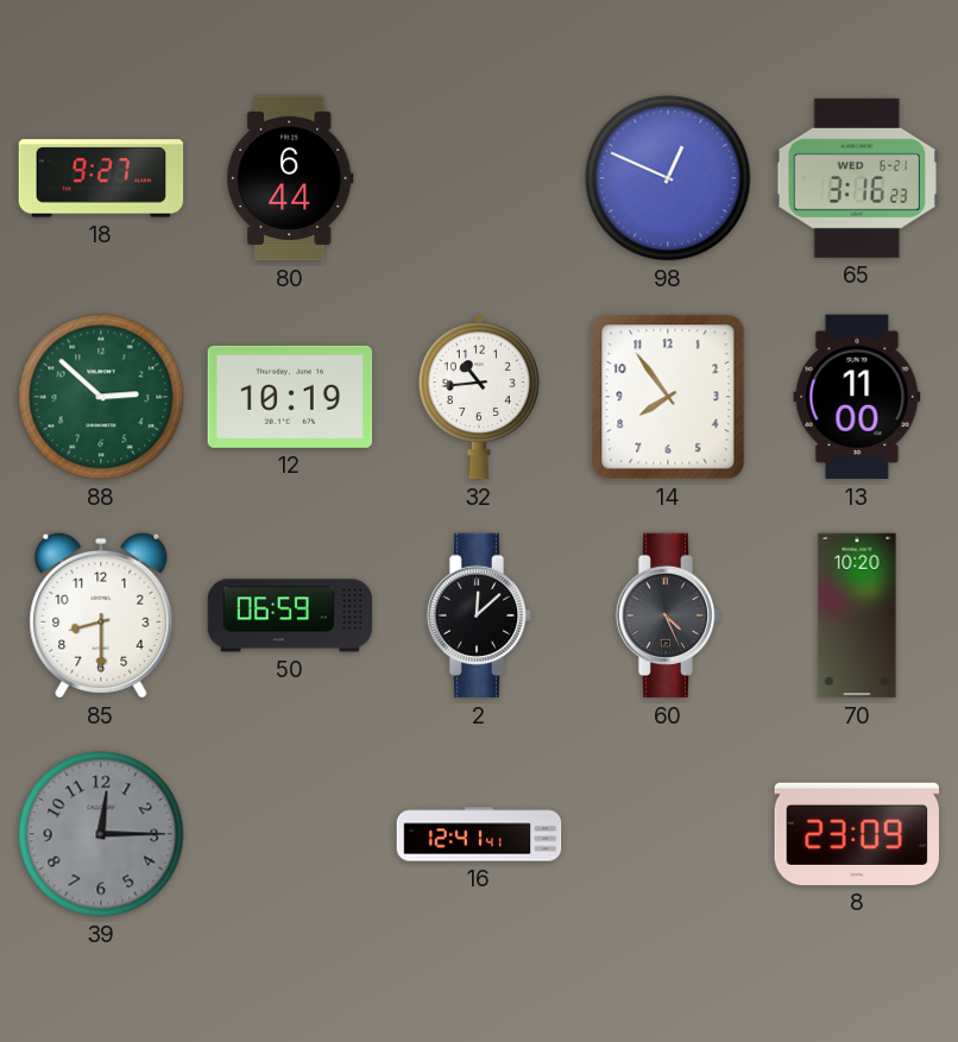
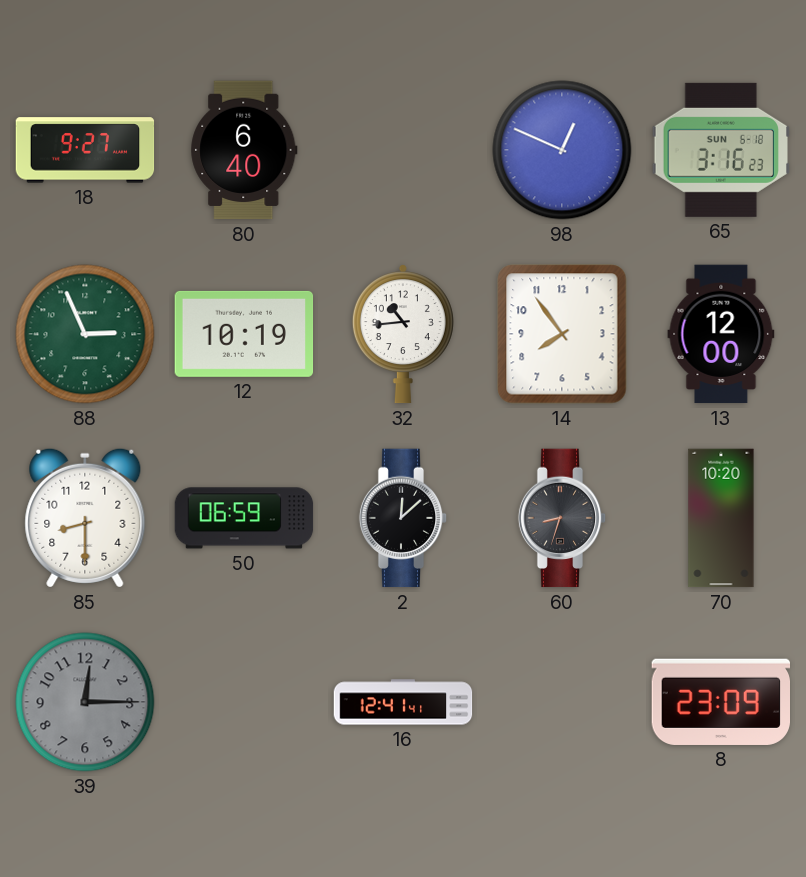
80: 6:44 -> 6:40
65 date: WED 6-21 -> SUN 6-18
88: 2:52 -> 2:56
13: 11:00 -> 12:00
60: 4:26 -> 8:33
